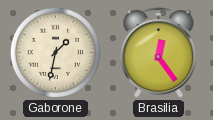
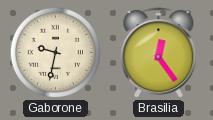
Gaborone: 1:32 -> 9:32
